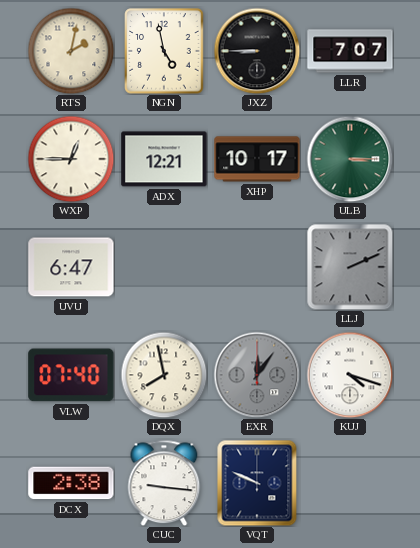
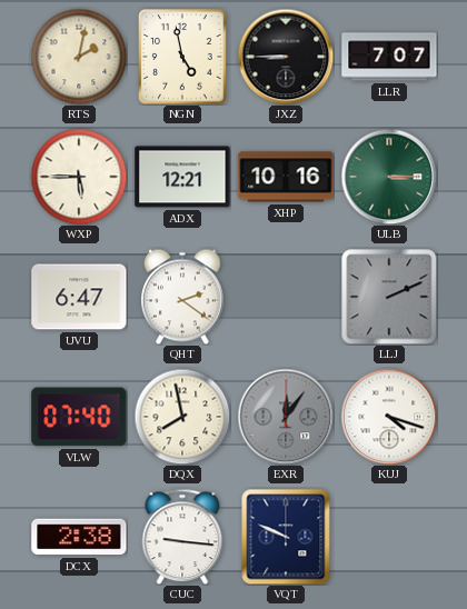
WXP: 12:45 -> 5:45
XHP: 10:17 -> 10:16
QHT: none -> 2:21
